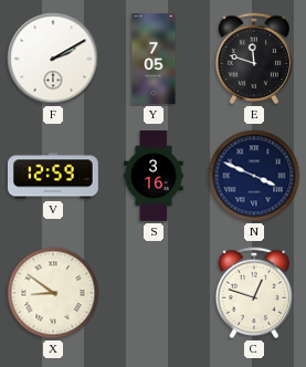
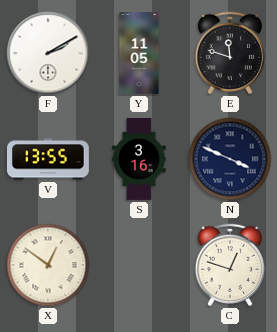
Y: 7:05 -> 11:05
V: 12:59 -> 13:55
X: 8:51 -> 12:51
